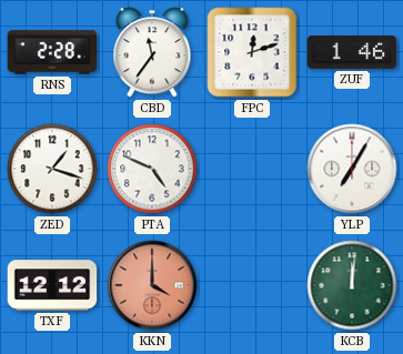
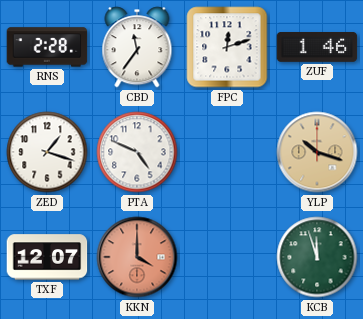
YLP: 7:05 -> 10:18
YLP dial: white -> champagne
TXF: 12:12 -> 12:07
KCB: 12:01 -> 11:57
